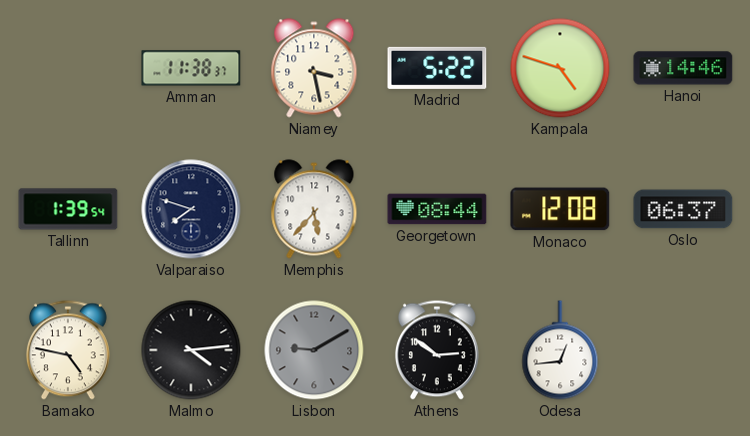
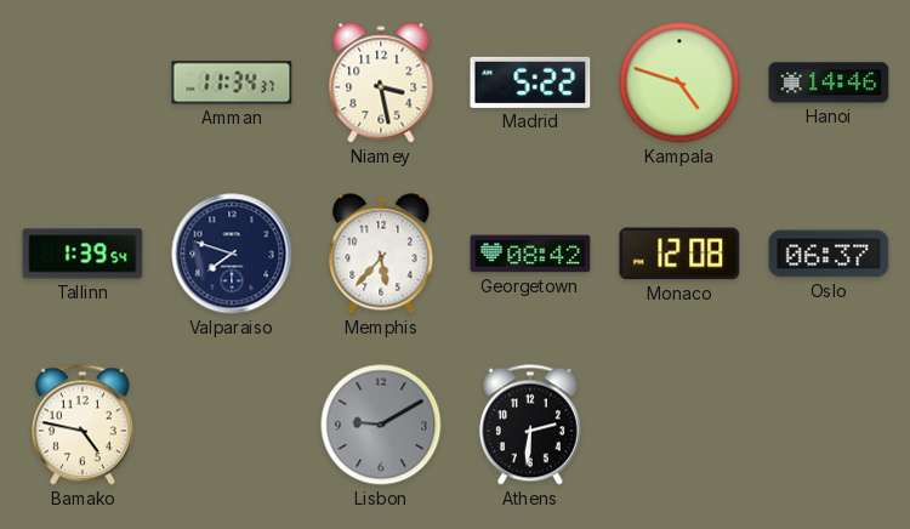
Amman: 11:38 -> 11:34
Georgetown: 08:44 -> 08:42
Malmo: 4:14 -> none
Athens: 2:51 -> 2:31
Odesa: 12:44 -> none
